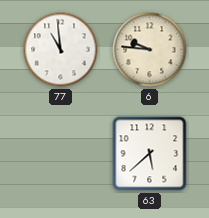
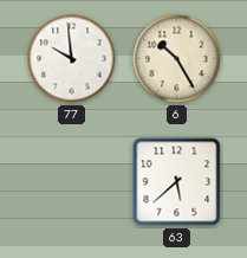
77: 10:59 -> 9:59
6: 9:46 -> 10:25
